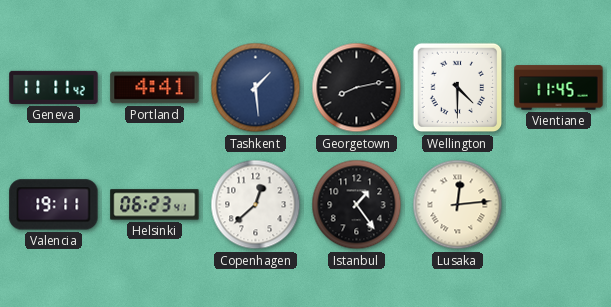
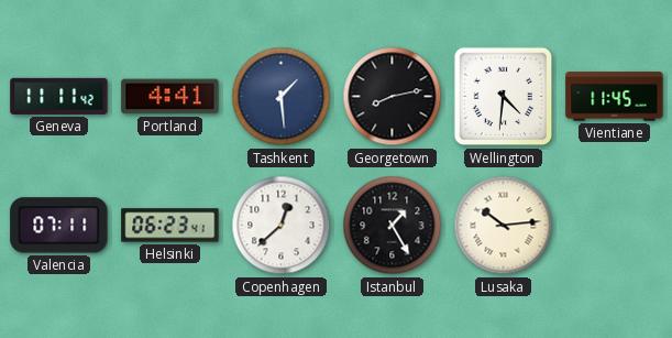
Wellington: 4:30 -> 4:31
Valencia: 19:11 -> 07:11
Istanbul: 1:24 -> 1:25
Lusaka: 12:14 -> 10:14
